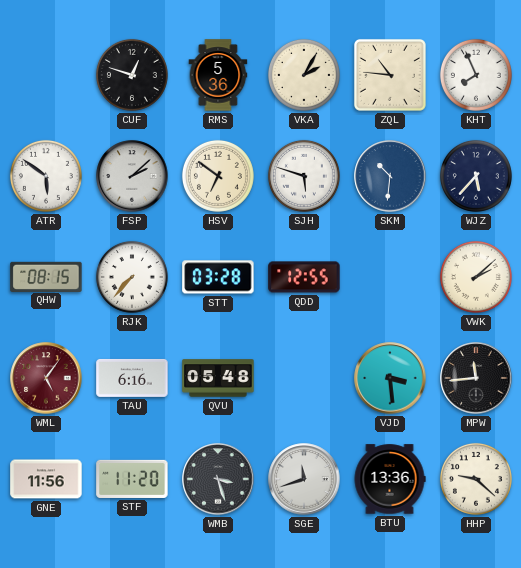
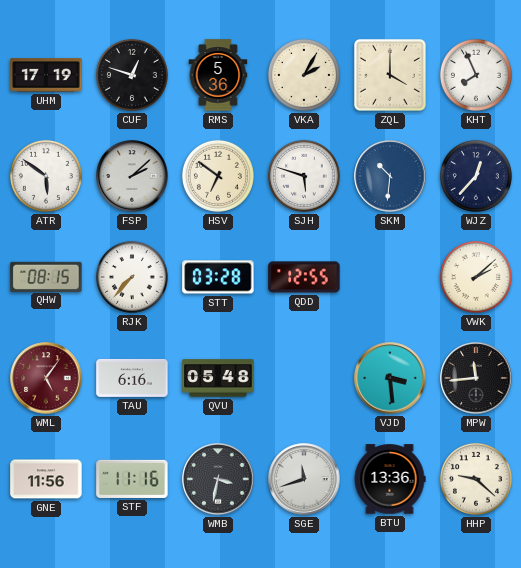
UHM: none -> 17:19
ZQL: 10:46 -> 4:00
WJZ: 5:37 -> 12:37
STF: 11:20 -> 11:16
WMB: 3:27 -> 3:32
